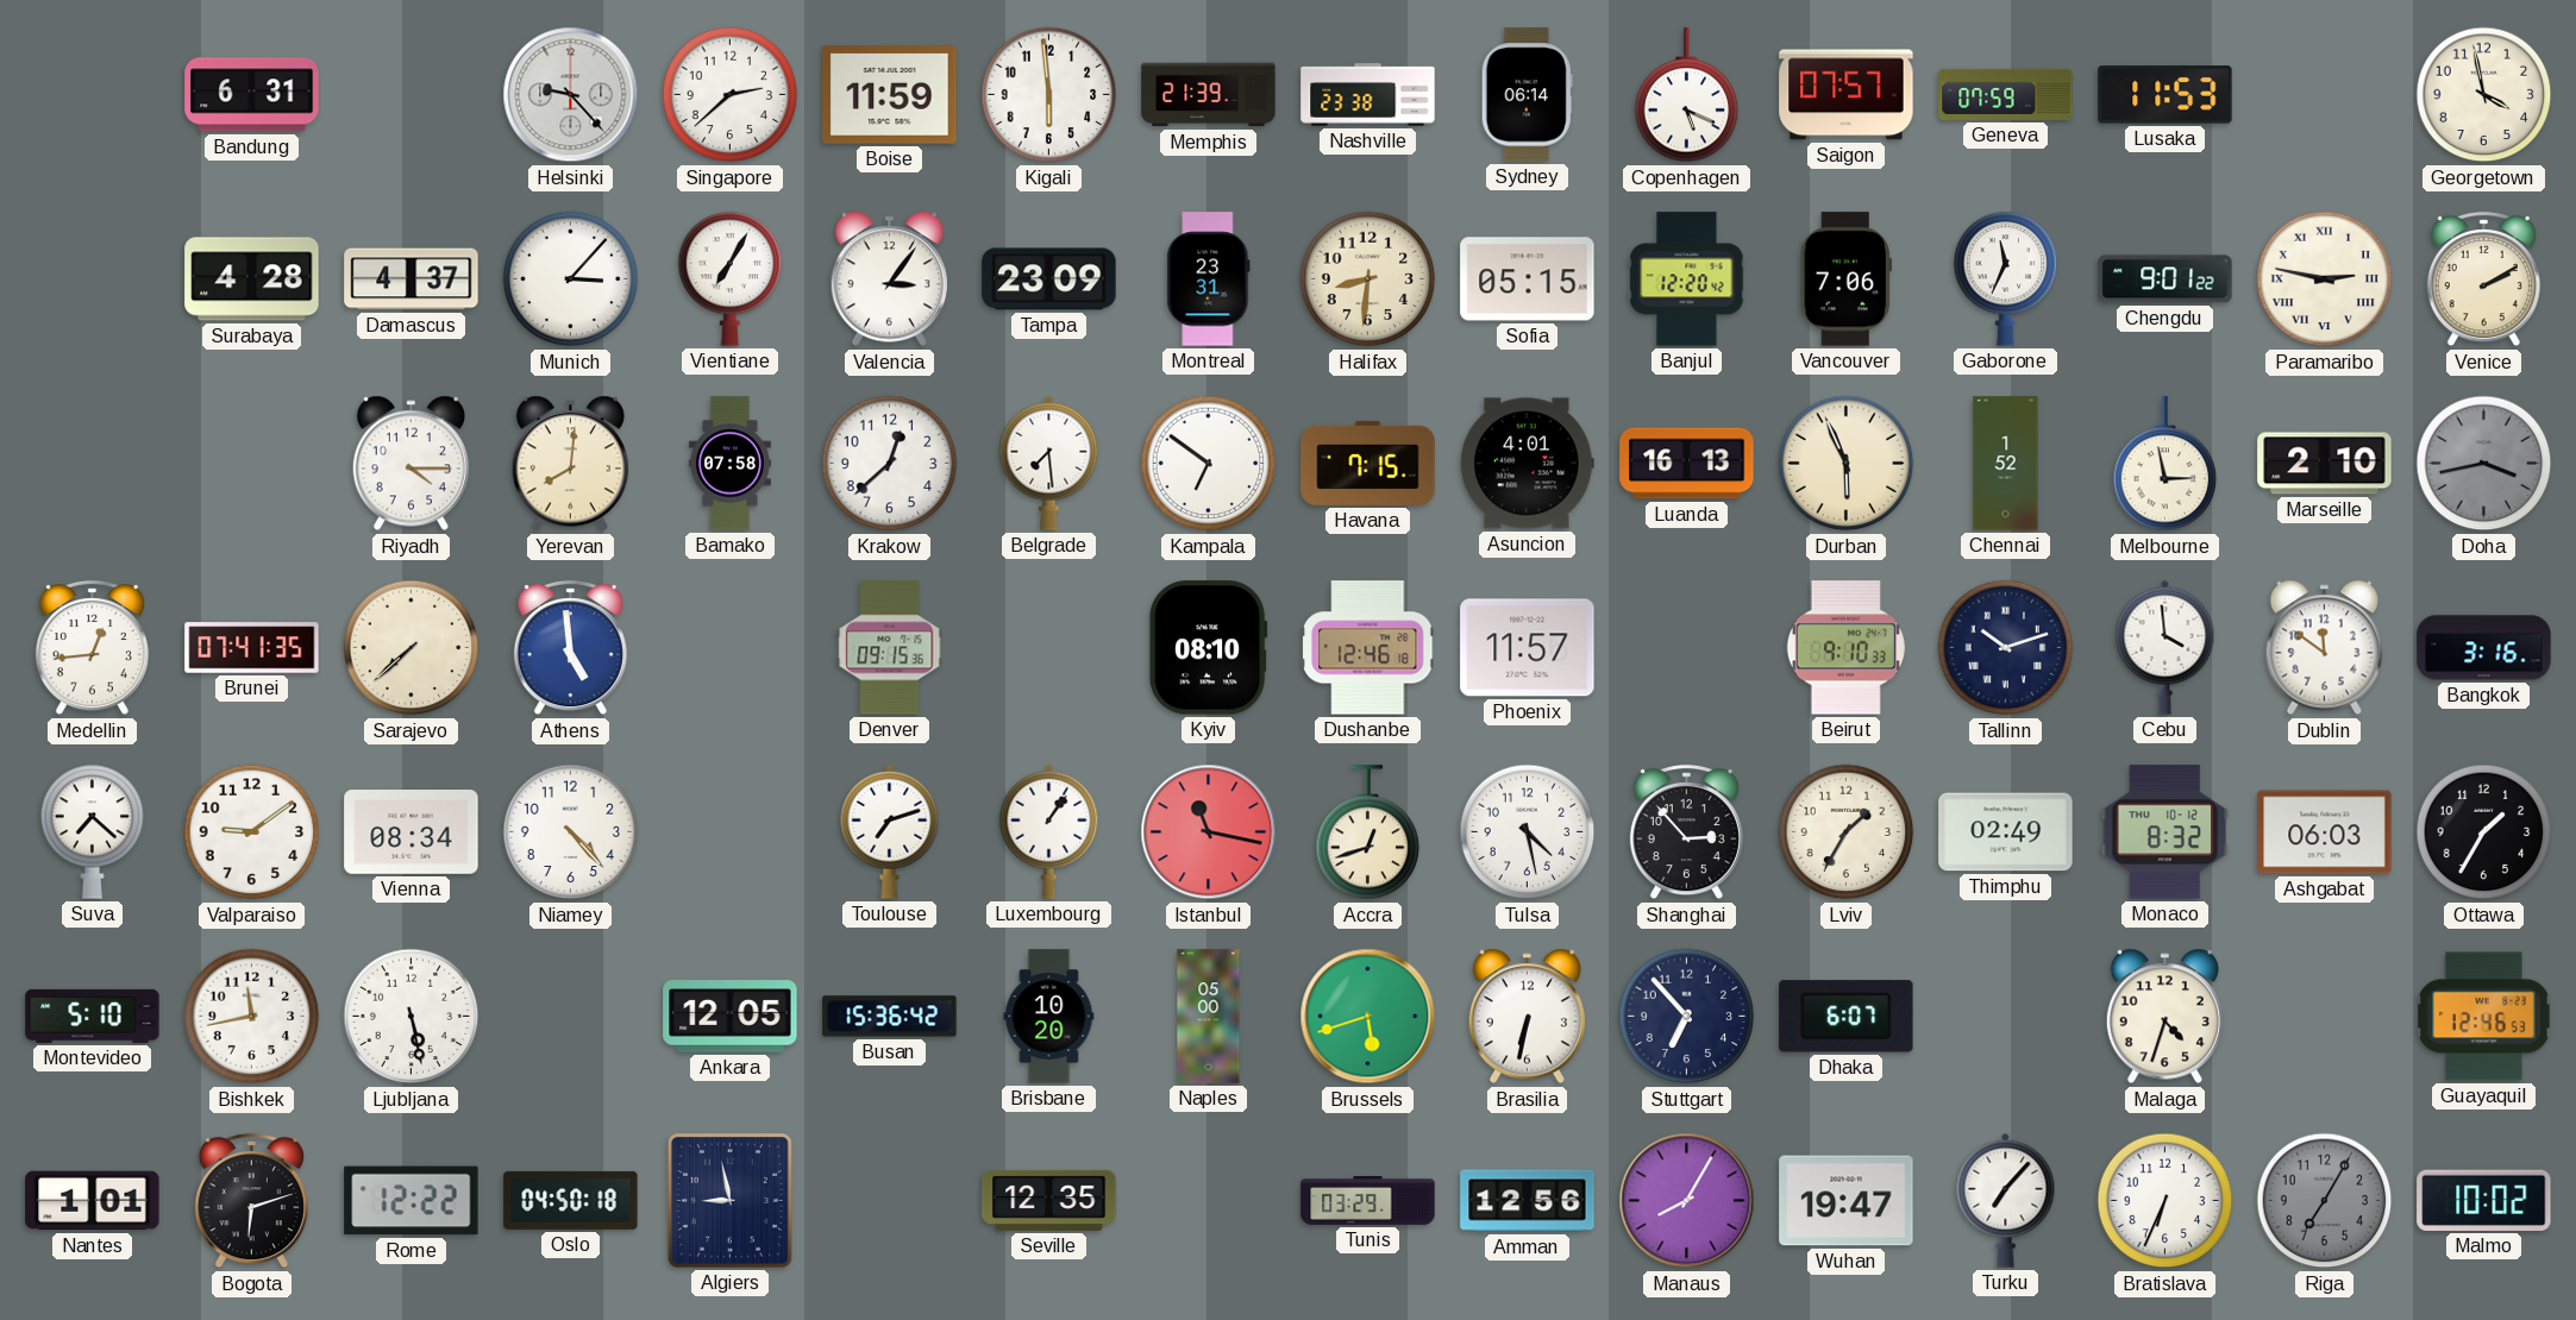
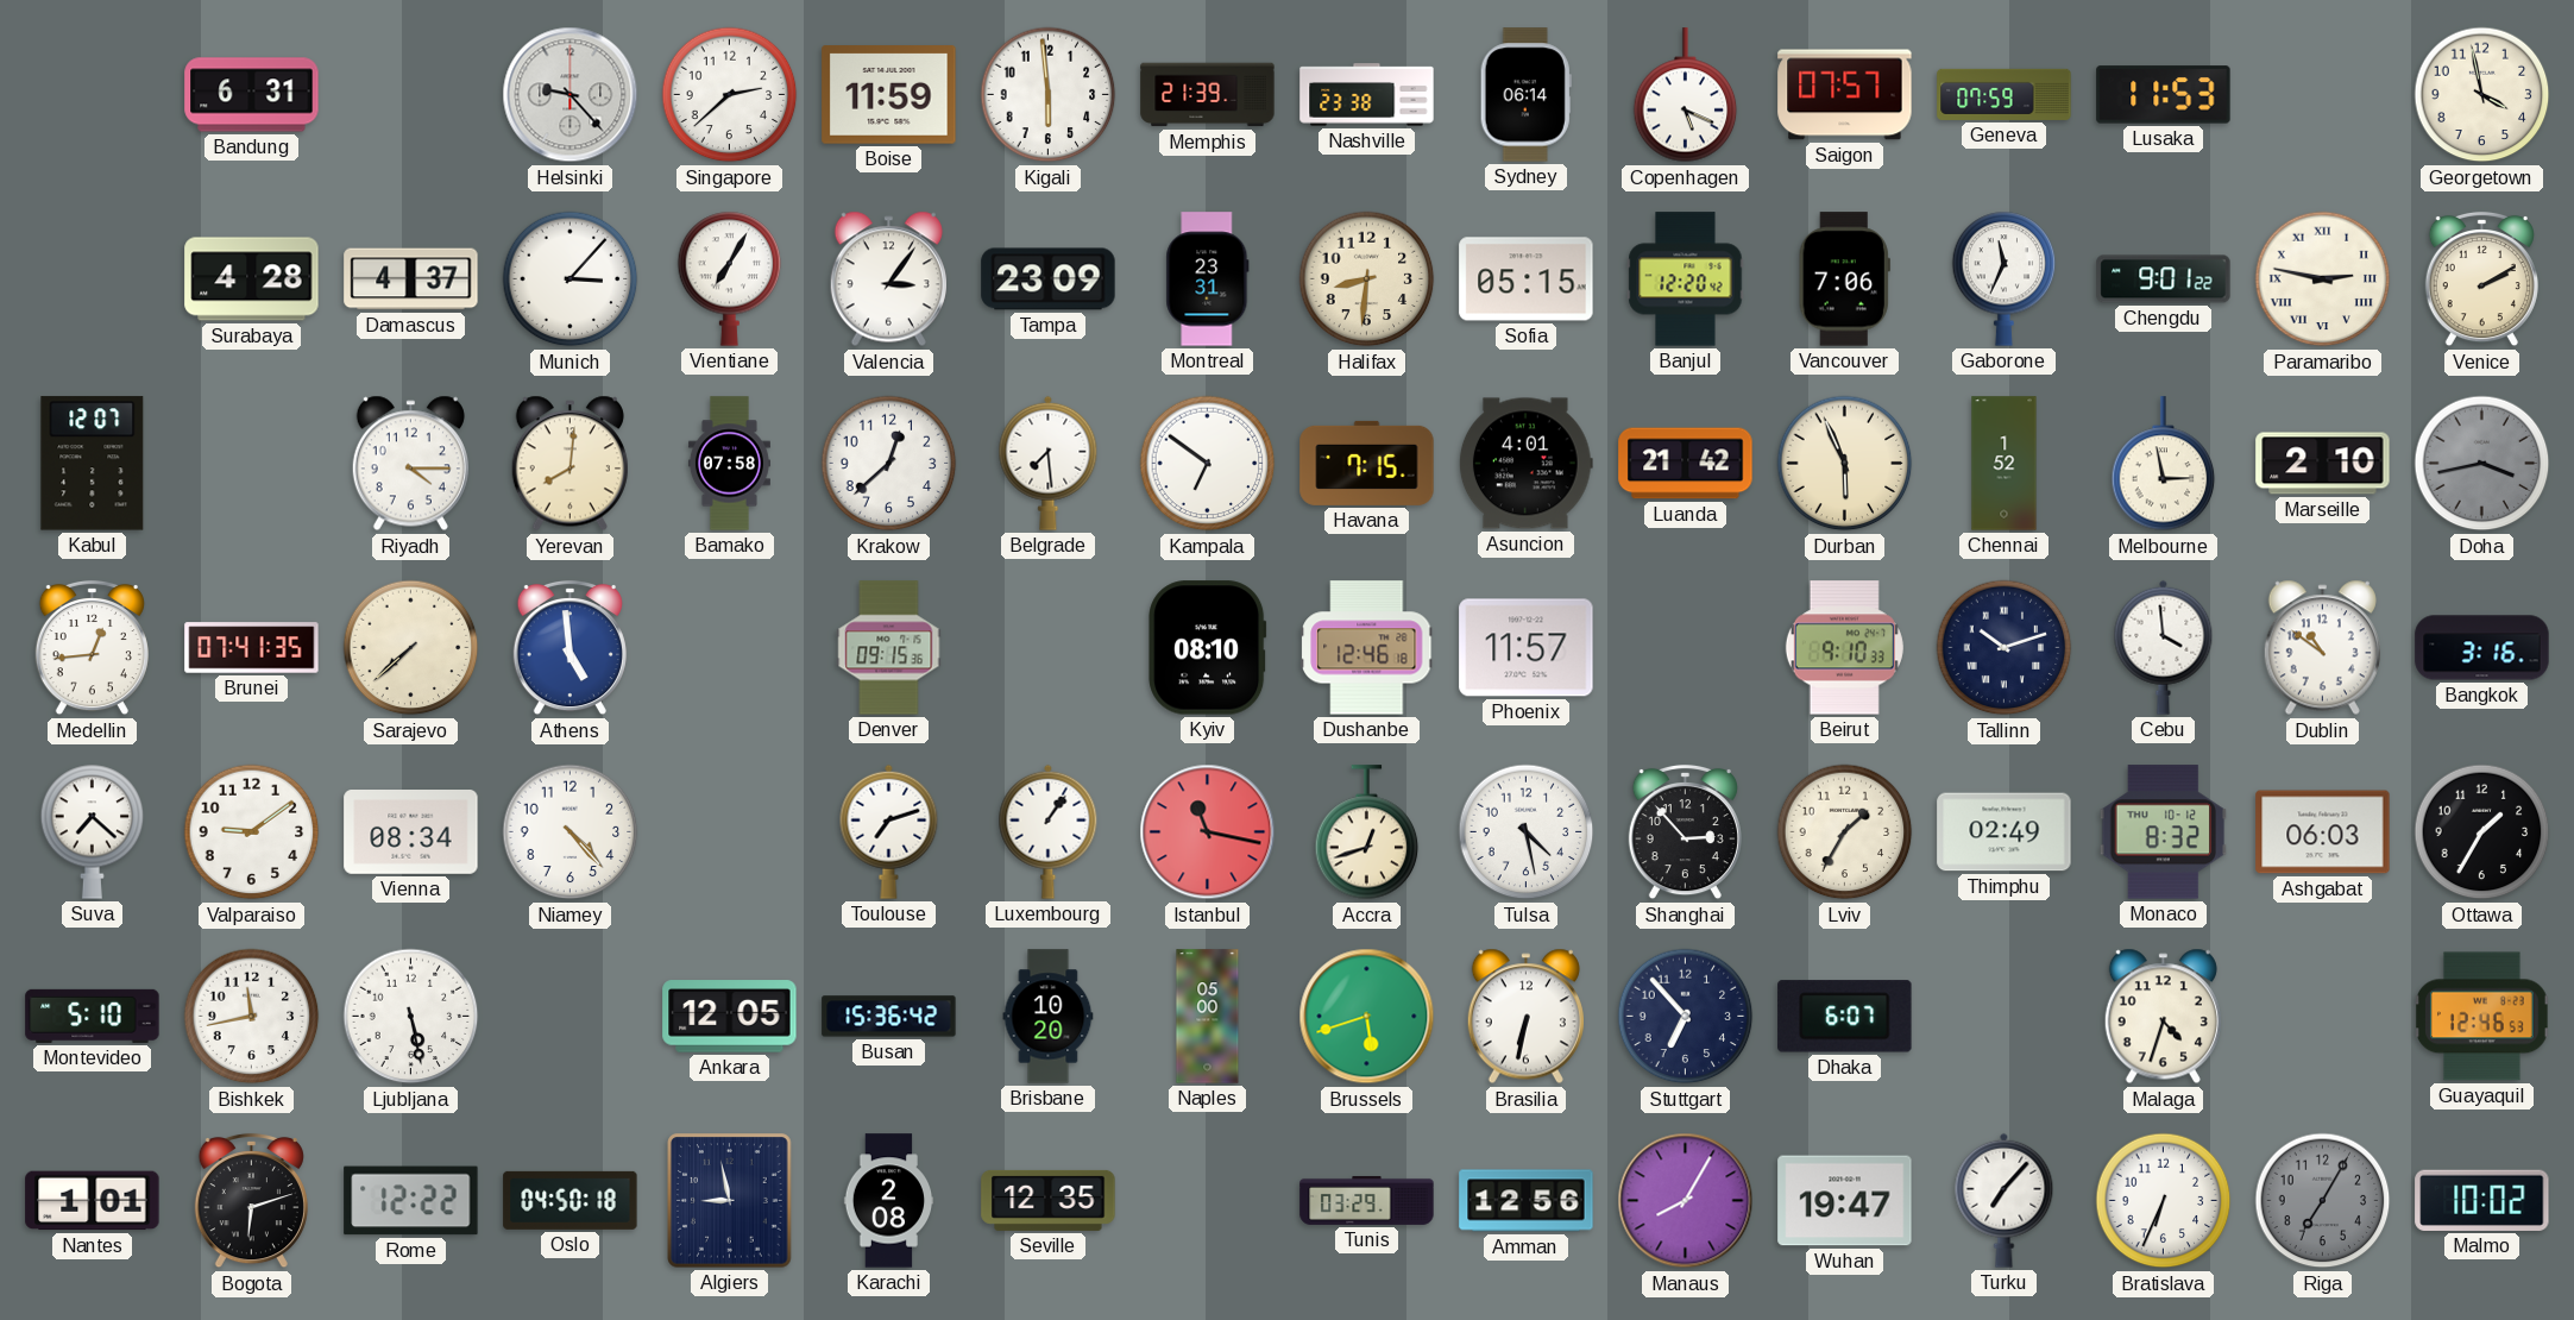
Kabul: none -> 12:07
Luanda: 16:13 -> 21:42
Dublin: 11:51 -> 10:51
Karachi: none -> 2:08
